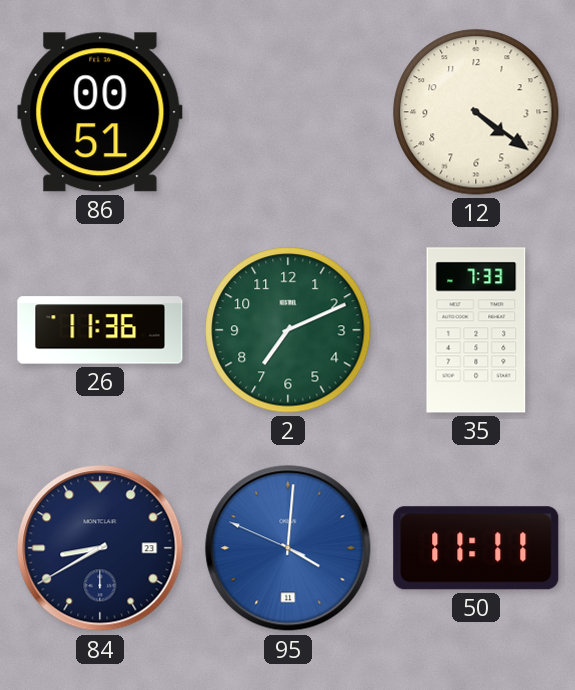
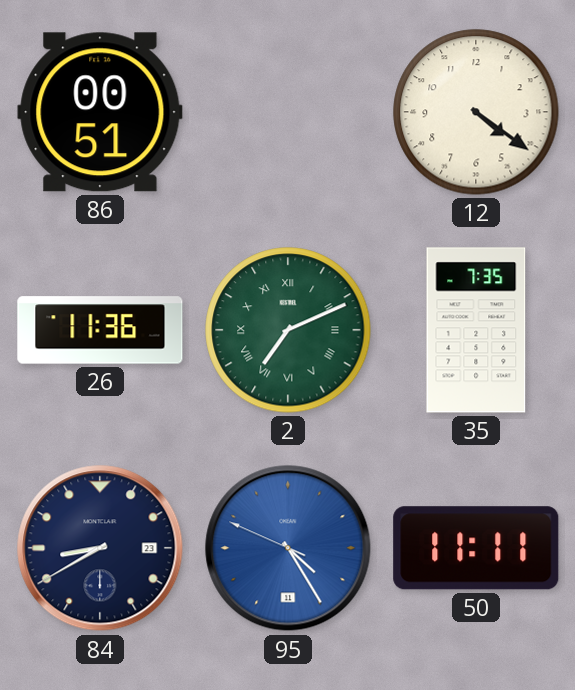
2 numerals: Arabic -> Roman
35: 7:33 -> 7:35
95: 4:00 -> 4:24
